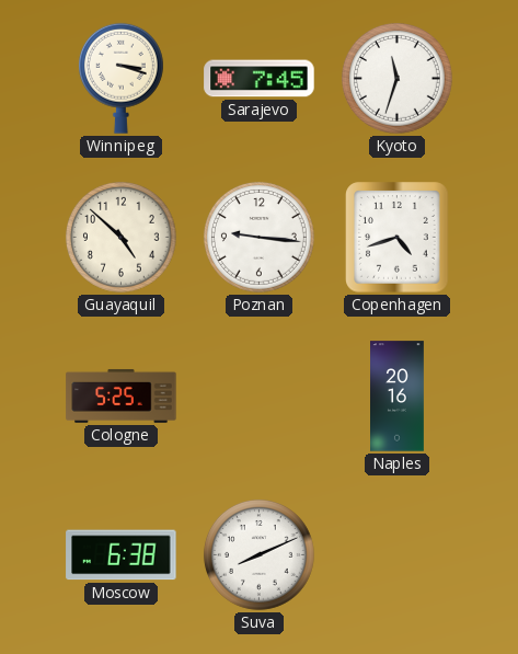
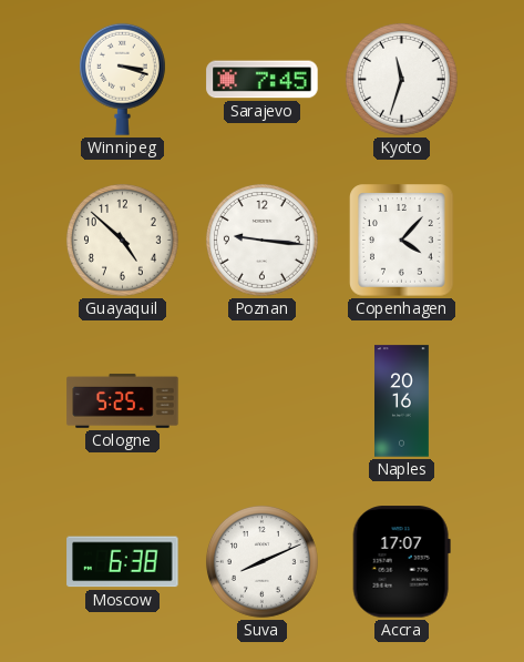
Copenhagen: 4:42 -> 4:07
Accra: none -> 17:07
